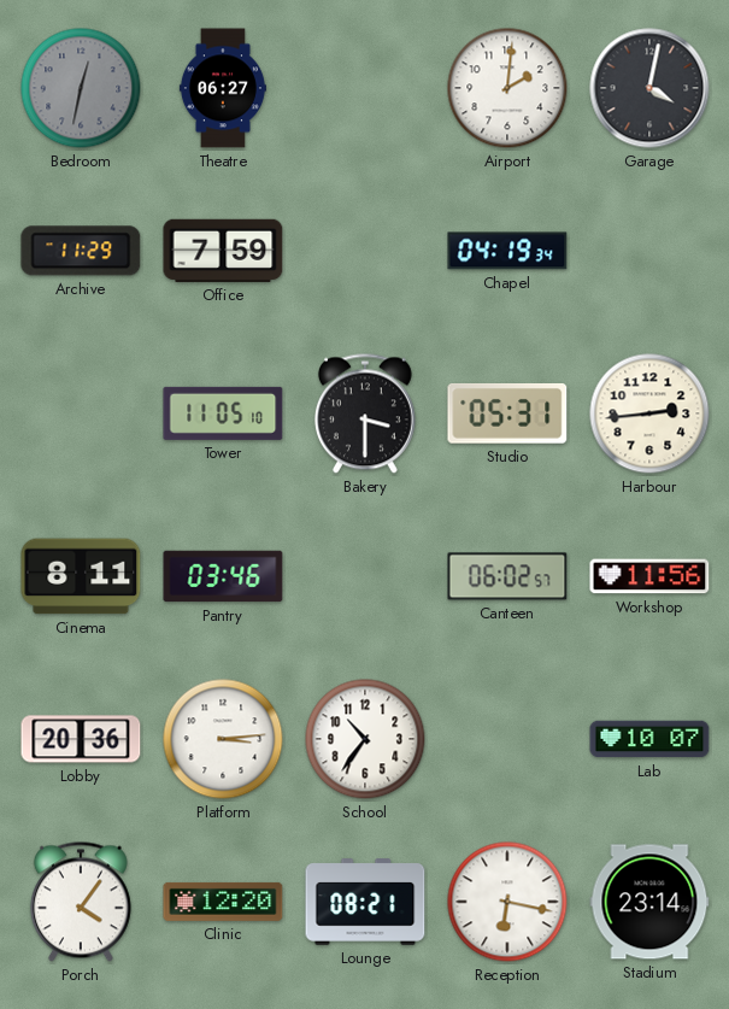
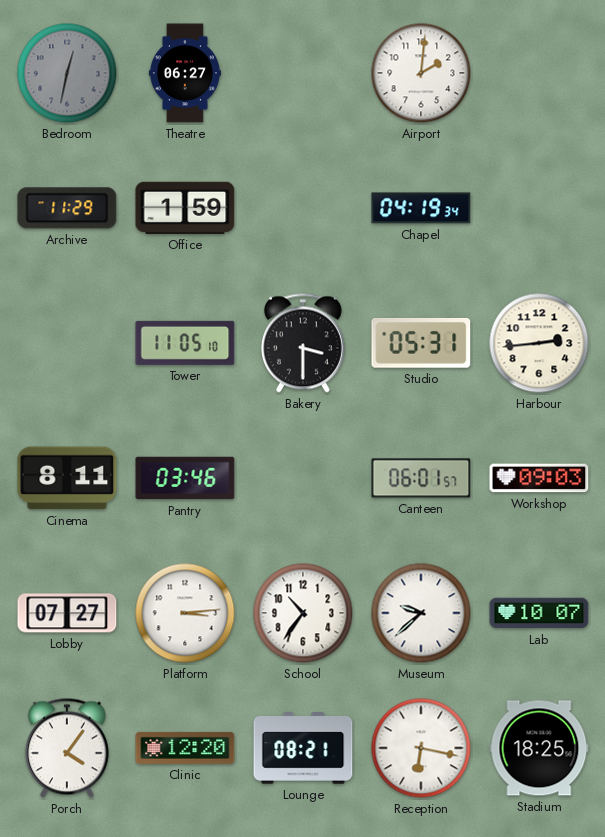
Garage: 4:02 -> none
Office: 7:59 -> 1:59
Canteen: 06:02 -> 06:01
Workshop: 11:56 -> 09:03
Lobby: 20:36 -> 07:27
Museum: none -> 9:38
Stadium: 23:14 -> 18:25
